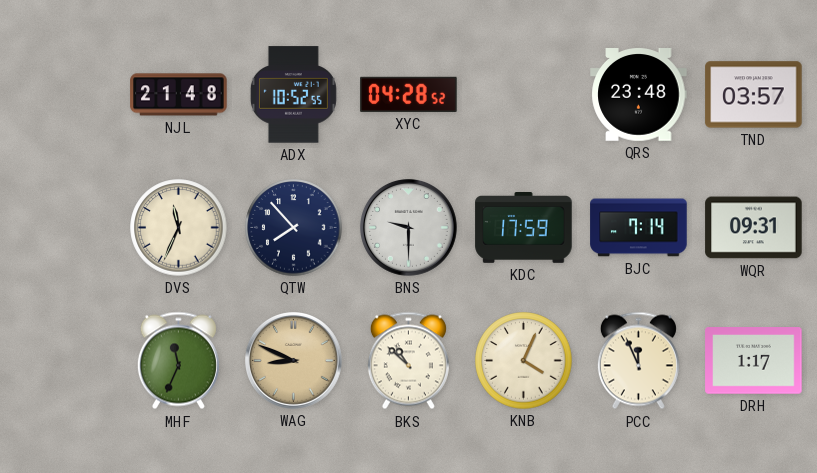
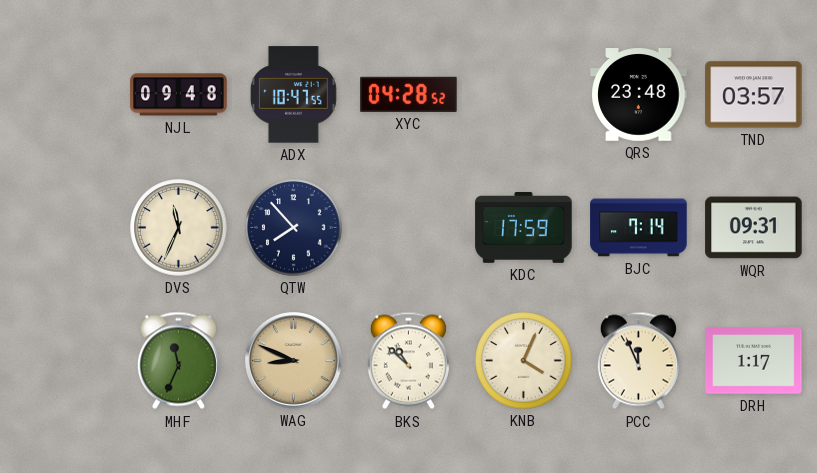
NJL: 21:48 -> 09:48
ADX: 10:52 -> 10:47
BNS: 9:30 -> none
